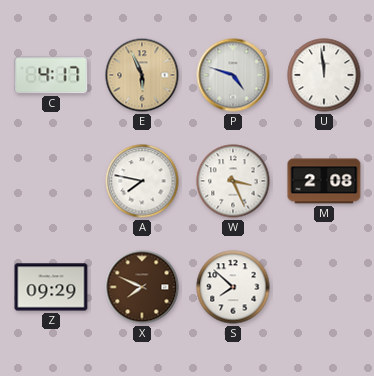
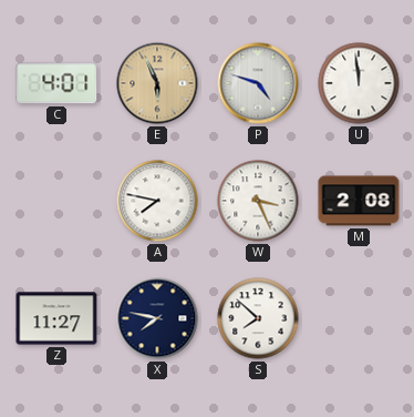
C: 4:17 -> 4:01
Z: 09:29 -> 11:27
X: 7:49 -> 7:47
X dial: brown -> navy
